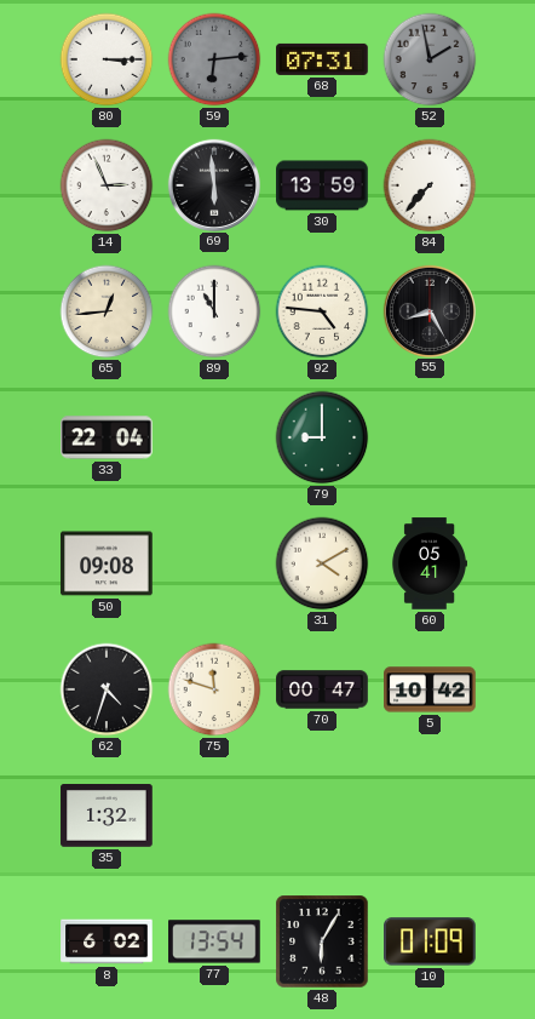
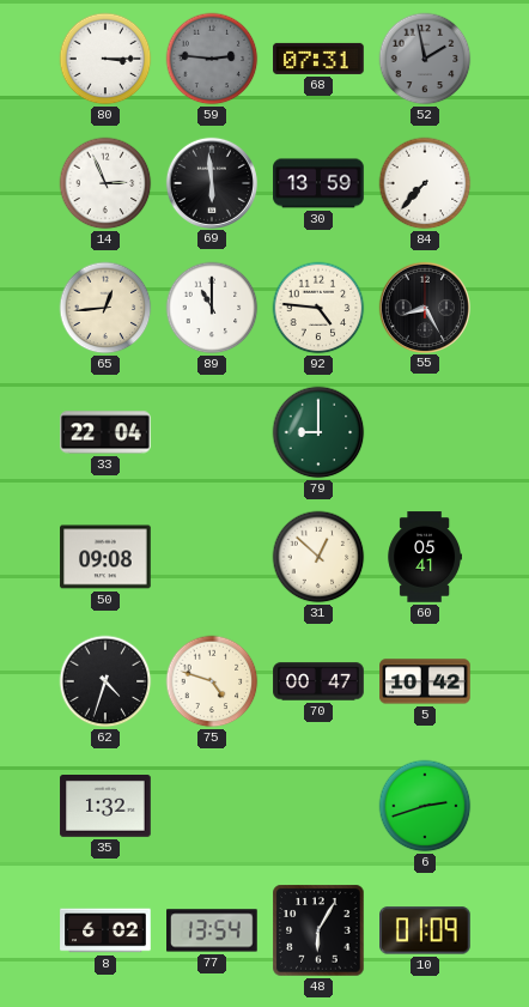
59: 6:14 -> 2:46
31: 4:10 -> 12:52
75: 11:48 -> 4:48
6: none -> 2:42
